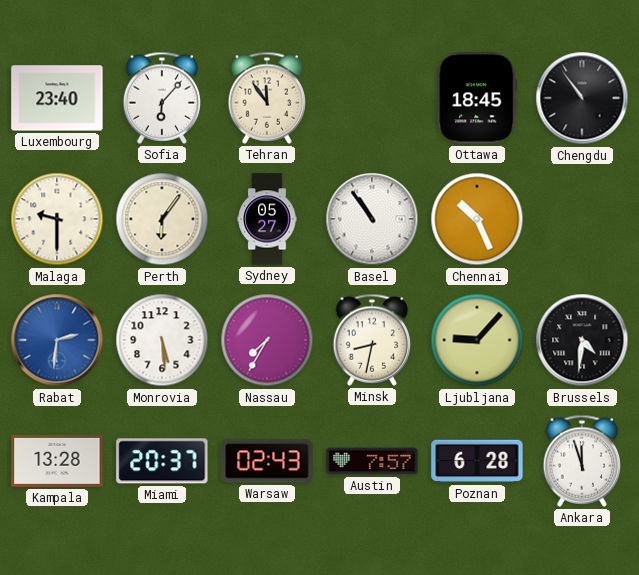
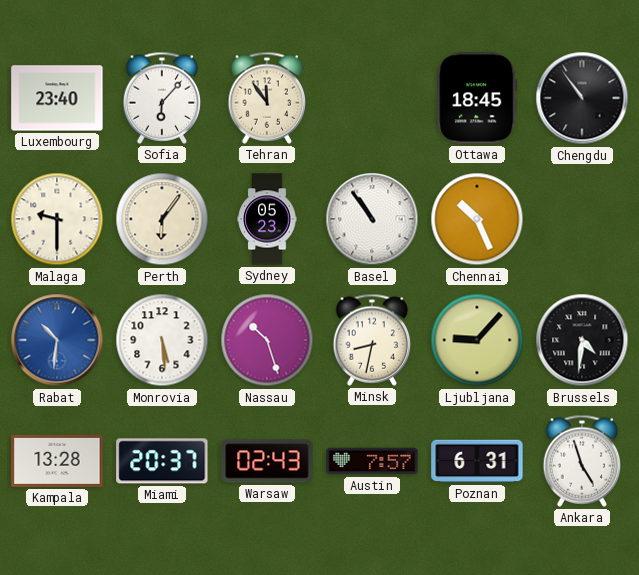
Sydney: 05:27 -> 05:23
Rabat: 2:31 -> 10:31
Nassau: 7:35 -> 10:27
Poznan: 6:28 -> 6:31
Ankara: 11:57 -> 4:57
